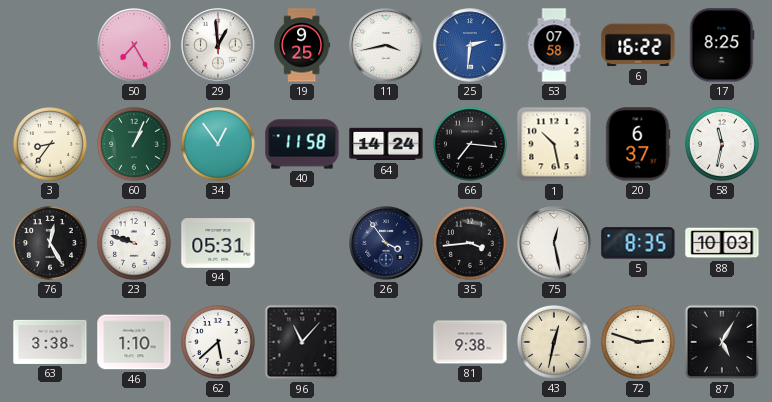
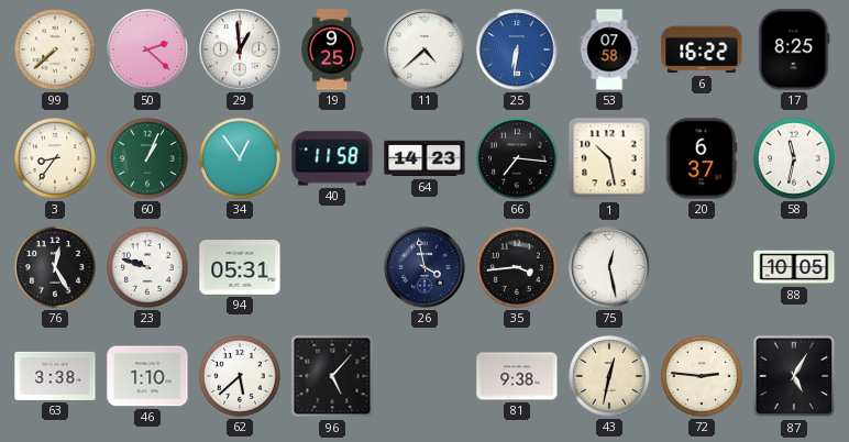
99: none -> 7:38
50: 7:25 -> 2:22
11: 3:43 -> 4:38
25: 2:31 -> 6:31
64: 14:24 -> 14:23
26: 3:54 -> 3:58
5: 8:35 -> none
88: 10:03 -> 10:05
96: 11:07 -> 5:07
72: 2:48 -> 2:46
